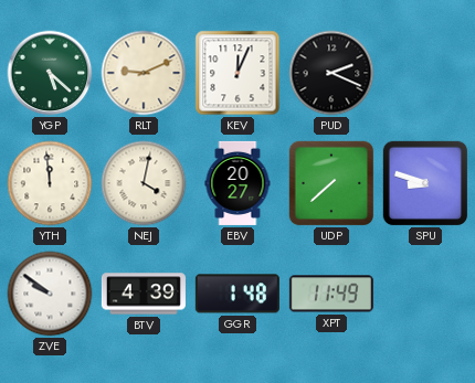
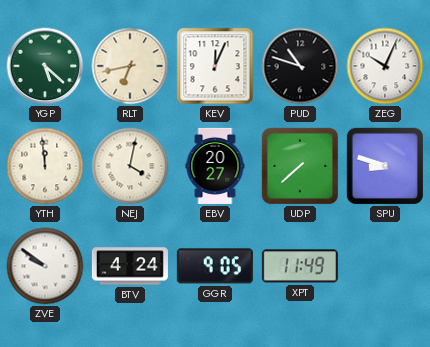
RLT: 9:11 -> 6:43
PUD: 2:19 -> 10:48
ZEG: none -> 10:04
BTV: 4:39 -> 4:24
GGR: 1:48 -> 9:05
